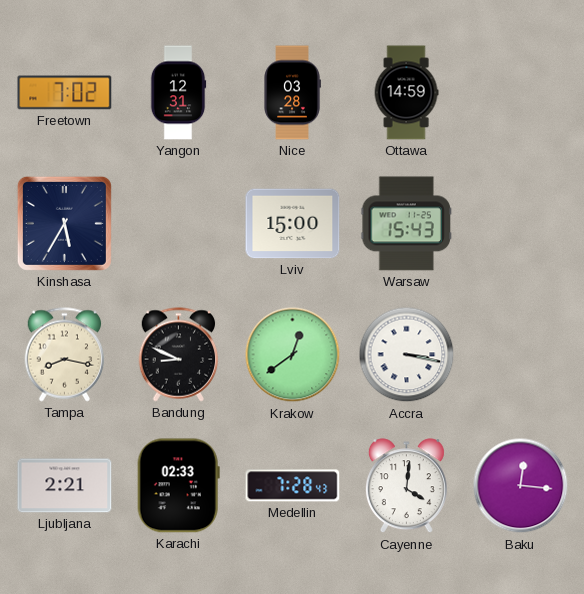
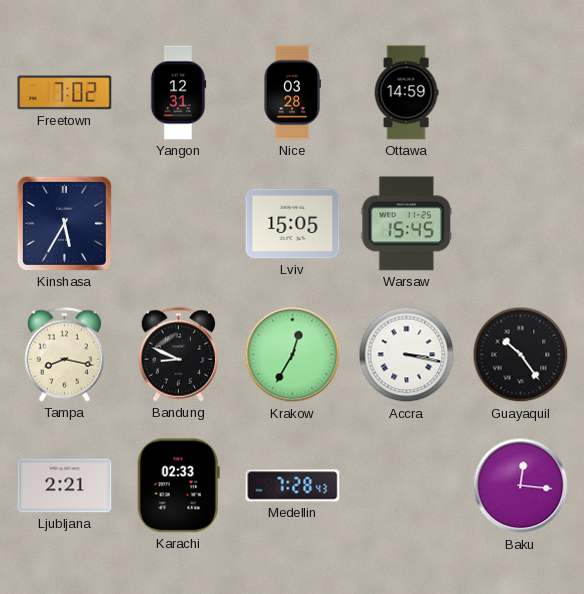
Lviv: 15:00 -> 15:05
Warsaw: 15:43 -> 15:45
Krakow: 12:39 -> 12:35
Guayaquil: none -> 10:24
Cayenne: 4:01 -> none
